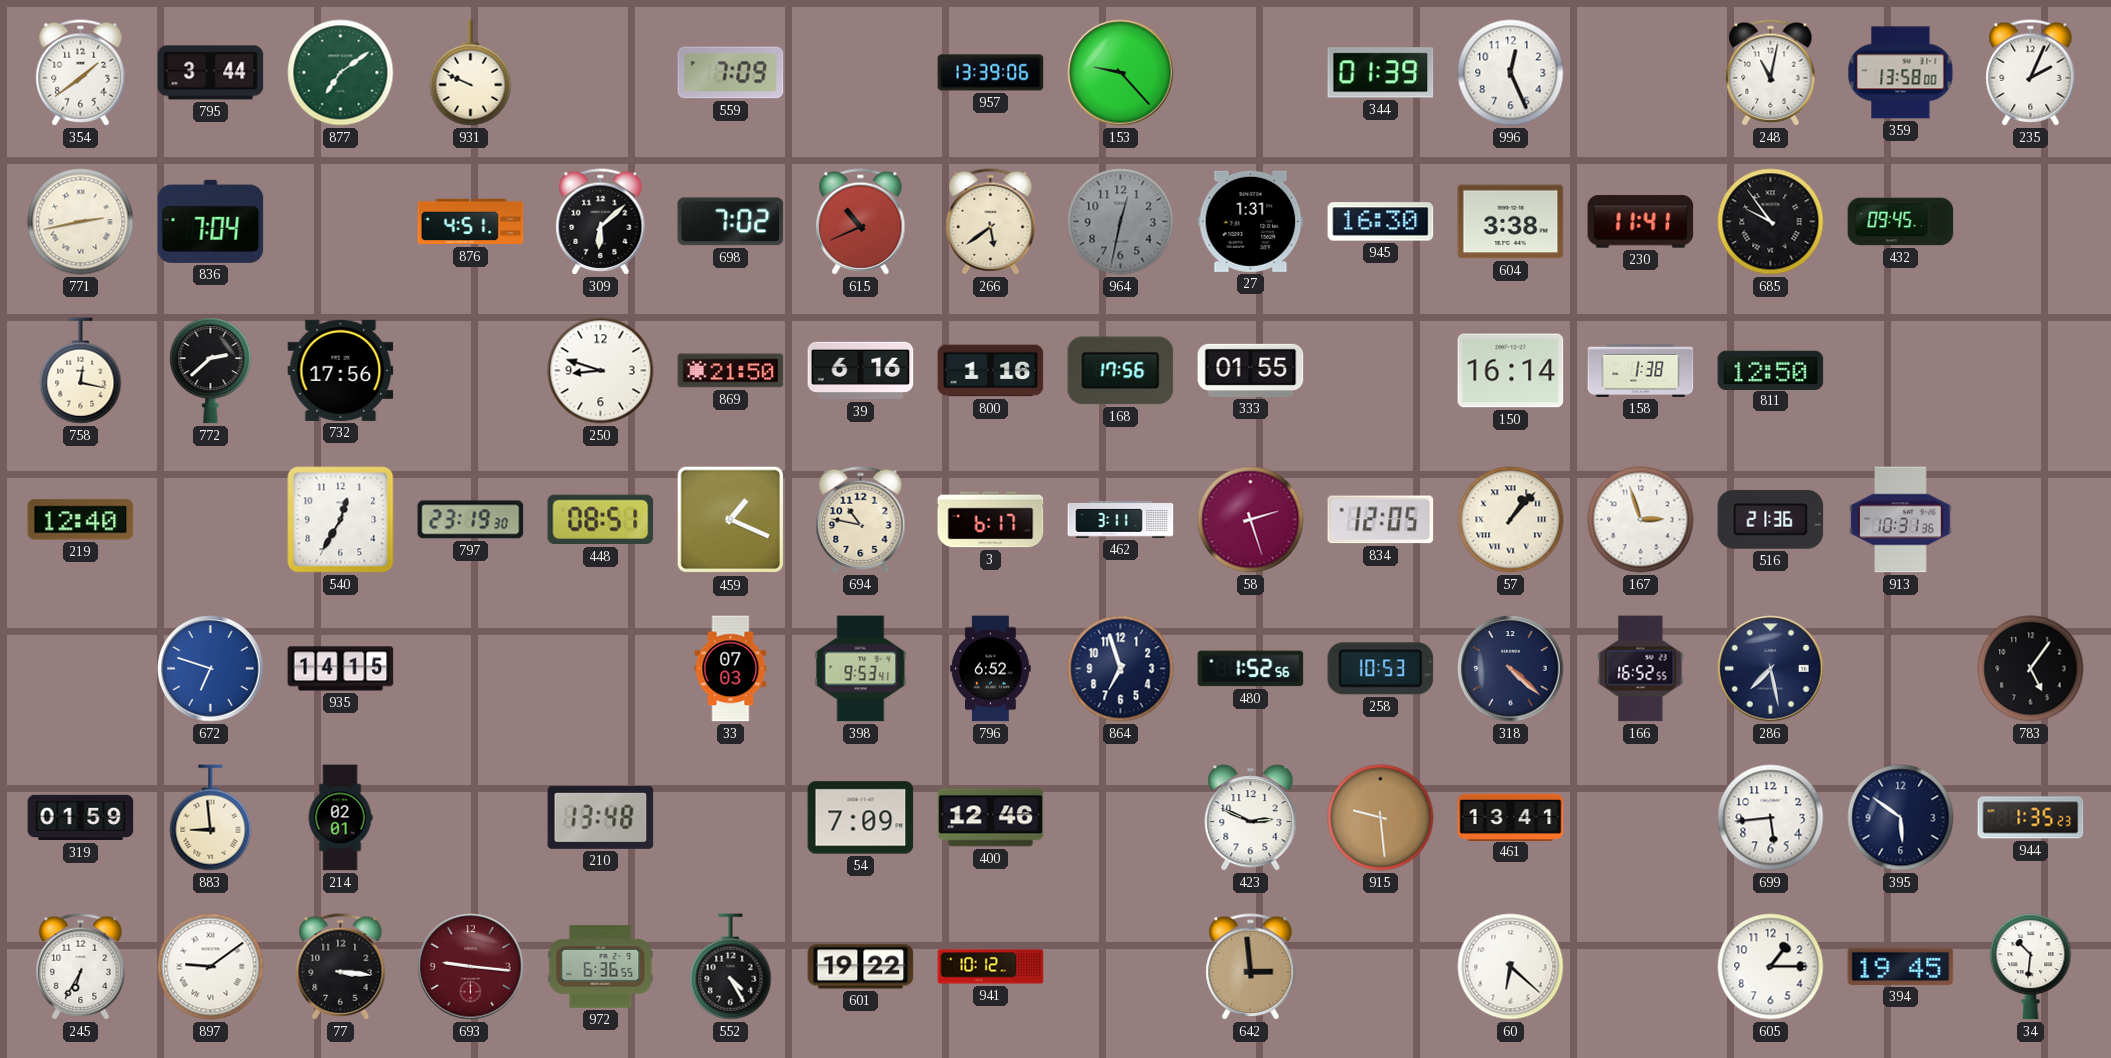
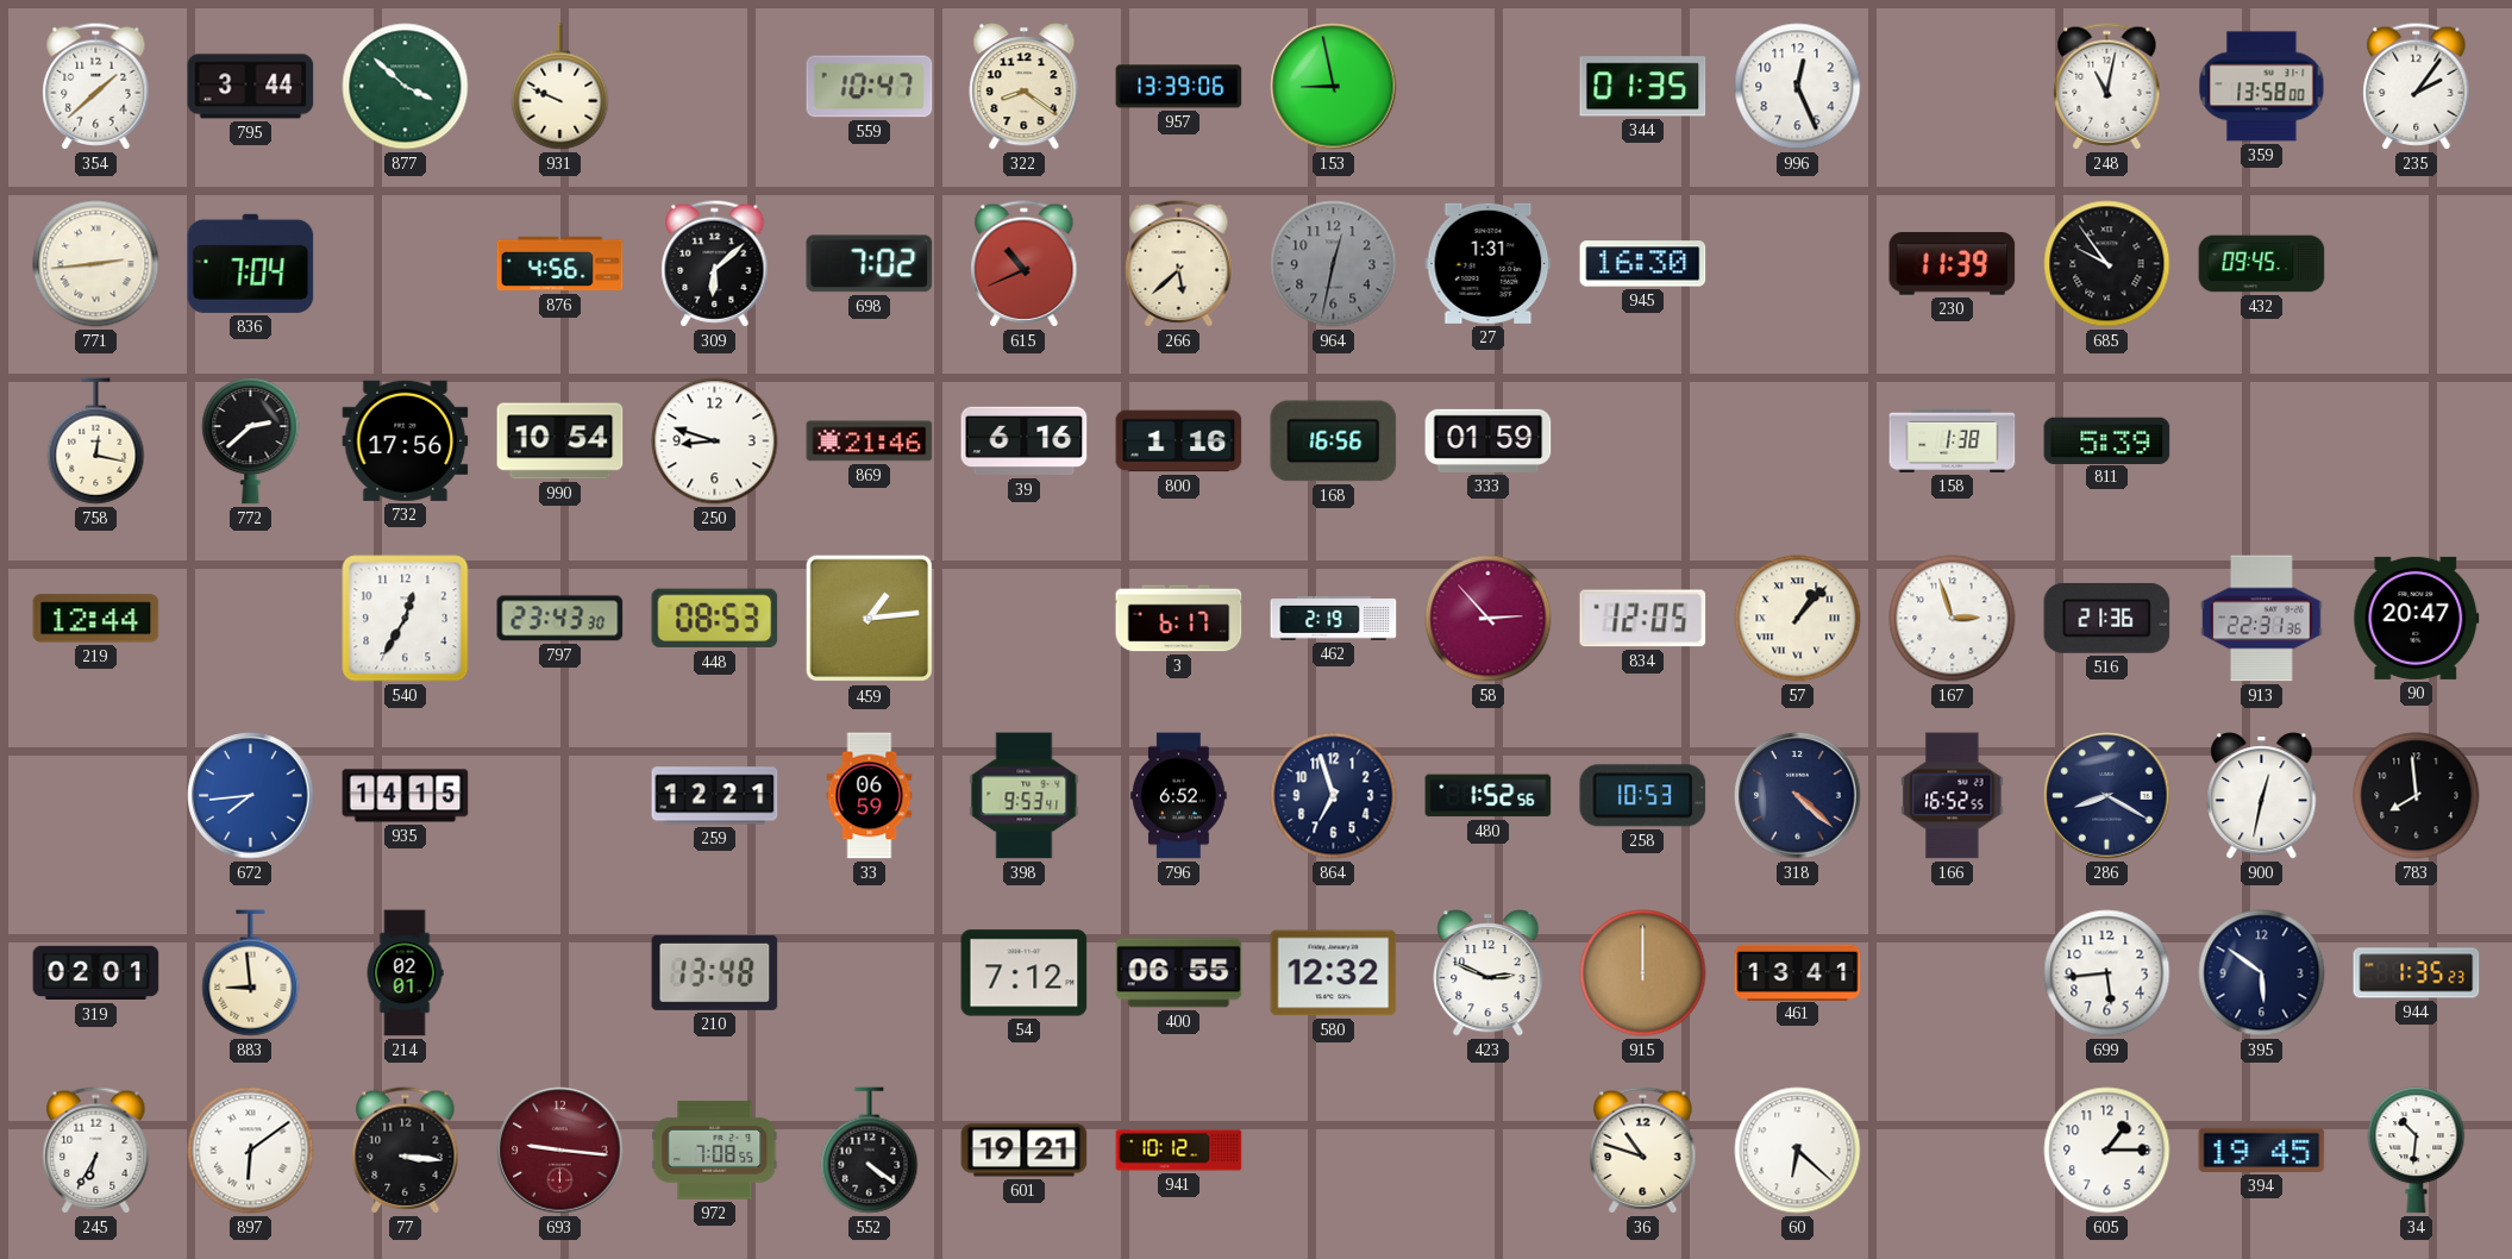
354: 1:39 -> 1:38
877: 7:09 -> 3:52
559: 7:09 -> 10:47
322: none -> 8:21
153: 9:23 -> 8:58
344: 01:39 -> 01:35
235: 2:04 -> 2:06
771: 2:43 -> 2:44
876: 4:51 -> 4:56
266: 5:39 -> 5:38
604: 3:38 -> none
230: 11:41 -> 11:39
990: none -> 10:54
869: 21:50 -> 21:46
168: 17:56 -> 16:56
333: 01:55 -> 01:59
150: 16:14 -> none
811: 12:50 -> 5:39
219: 12:40 -> 12:44
797: 23:19 -> 23:43
448: 08:51 -> 08:53
459: 1:19 -> 1:14
694: 10:47 -> none
462: 3:11 -> 2:19
58: 2:27 -> 2:53
913: 10:31 -> 22:31
90: none -> 20:47
672: 6:48 -> 7:44
259: none -> 12:21
33: 07:03 -> 06:59
286: 7:28 -> 8:20
900: none -> 12:32
783: 5:06 -> 7:59
319: 01:59 -> 02:01
54: 7:09 -> 7:12
400: 12:46 -> 06:55
580: none -> 12:32
915: 9:29 -> 12:00
897: 9:09 -> 6:09
972: 6:36 -> 7:08
552: 4:25 -> 4:21
601: 19:22 -> 19:21
642: 2:59 -> none
36: none -> 10:48
